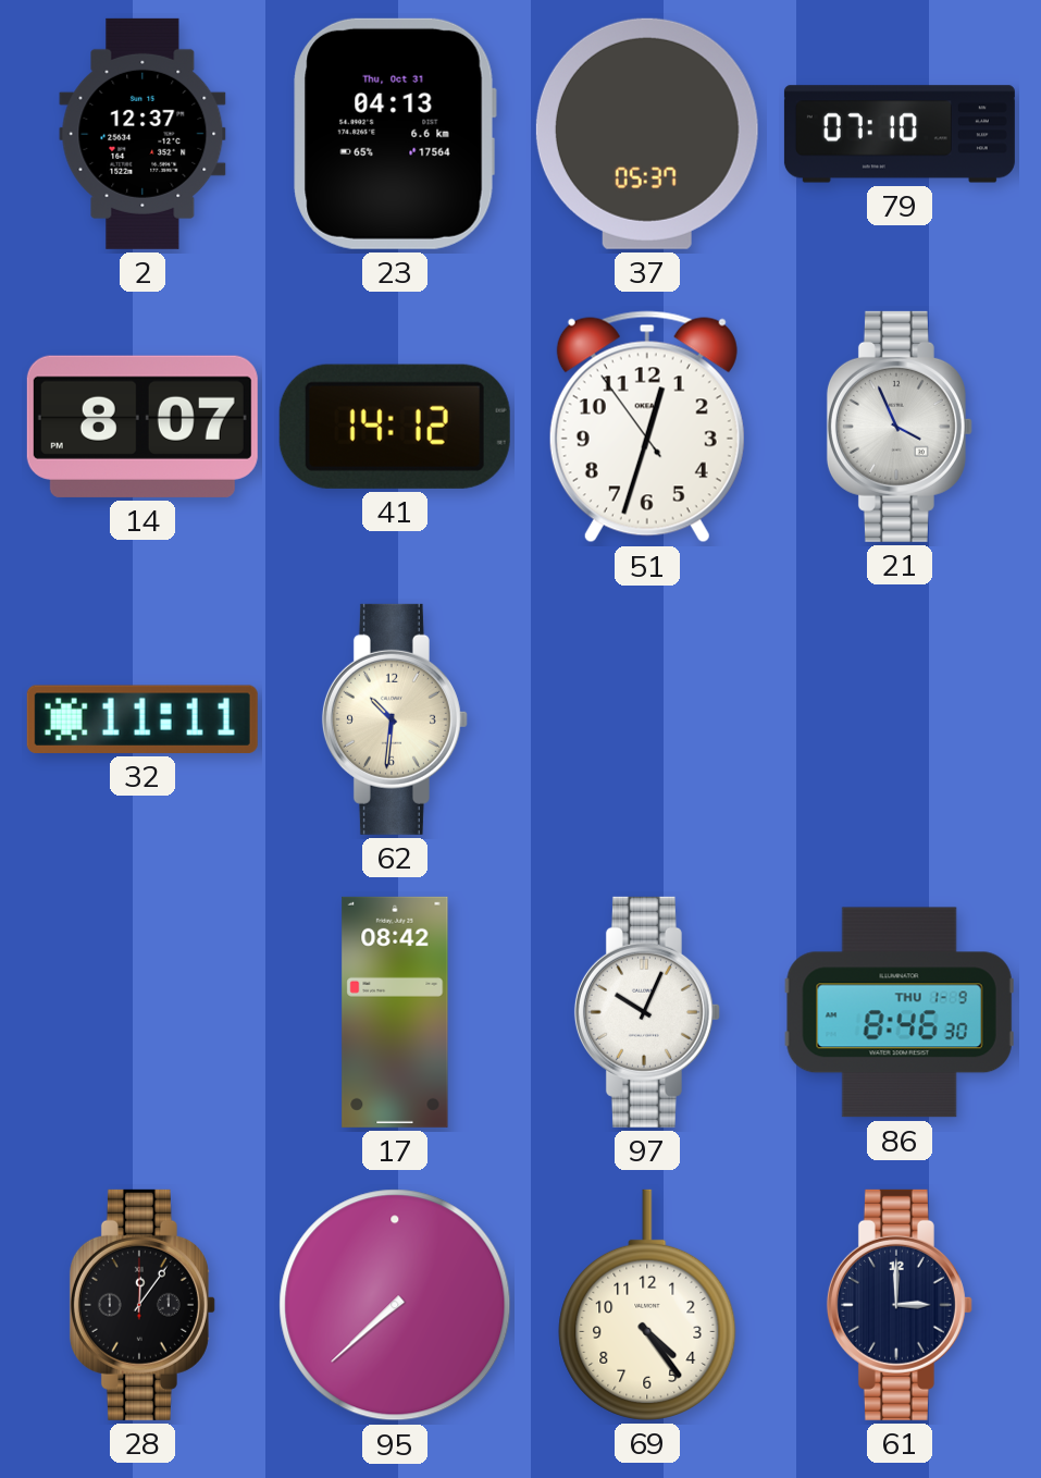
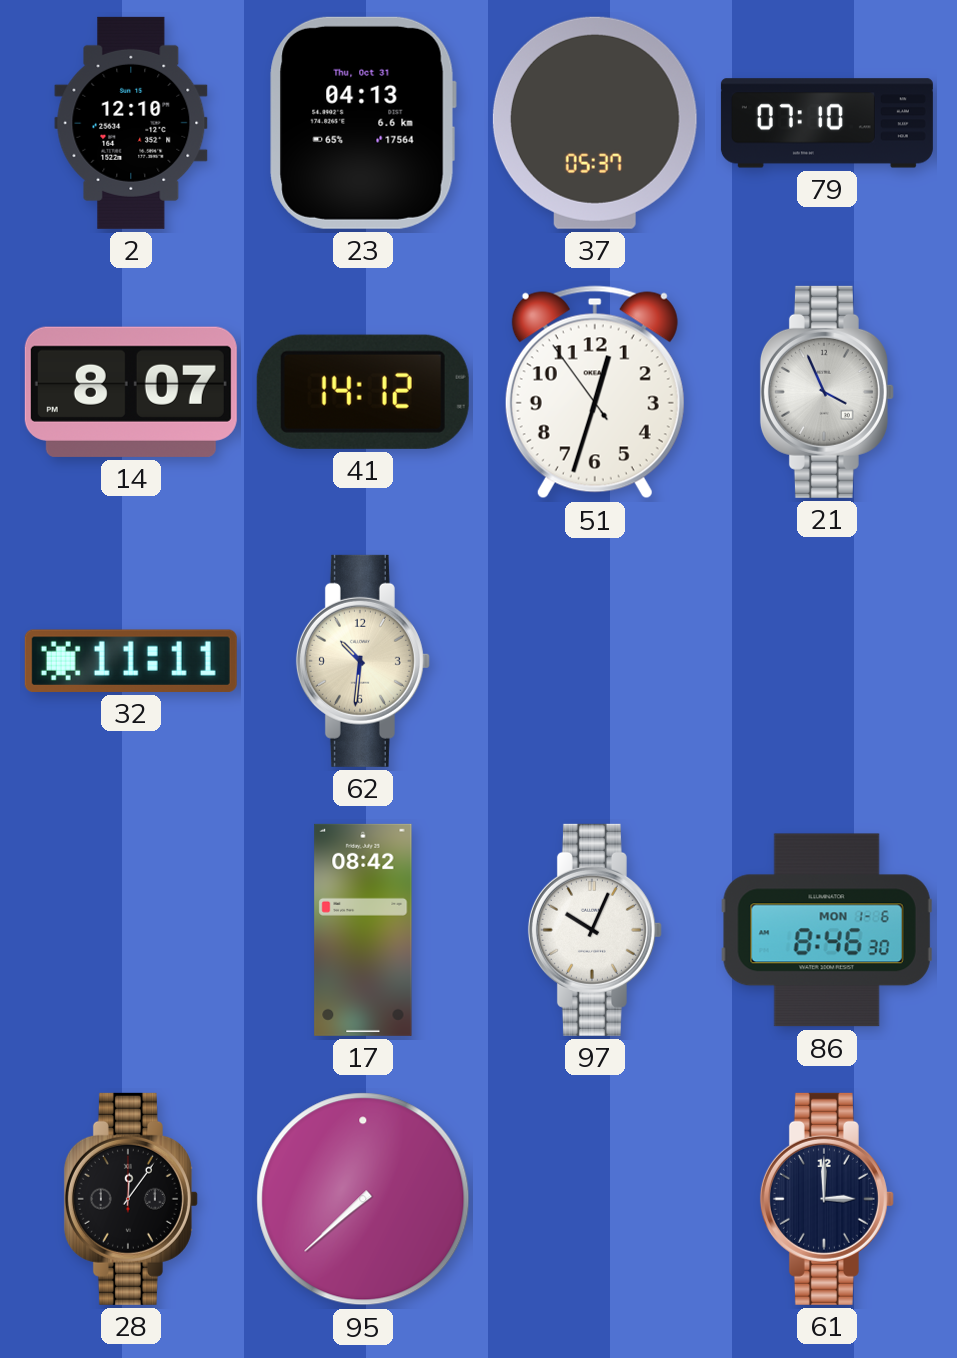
2: 12:37 -> 12:10
86 date: THU 1-9 -> MON 1-6
69: 4:24 -> none
